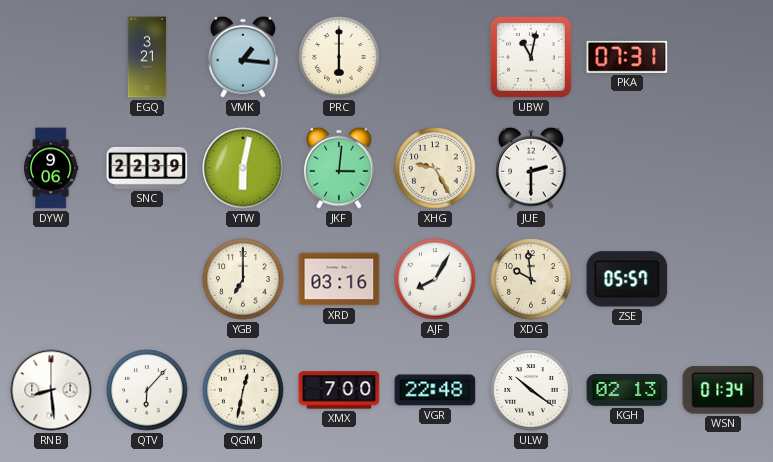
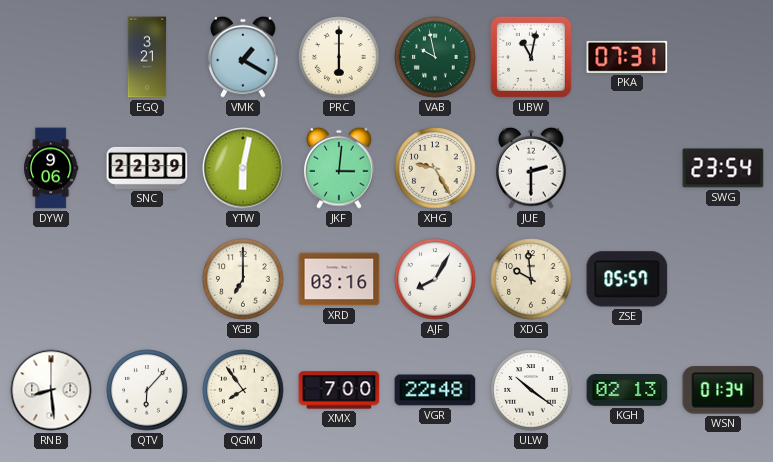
VMK: 1:16 -> 1:20
VAB: none -> 9:58
SWG: none -> 23:54
QGM: 12:32 -> 7:54
